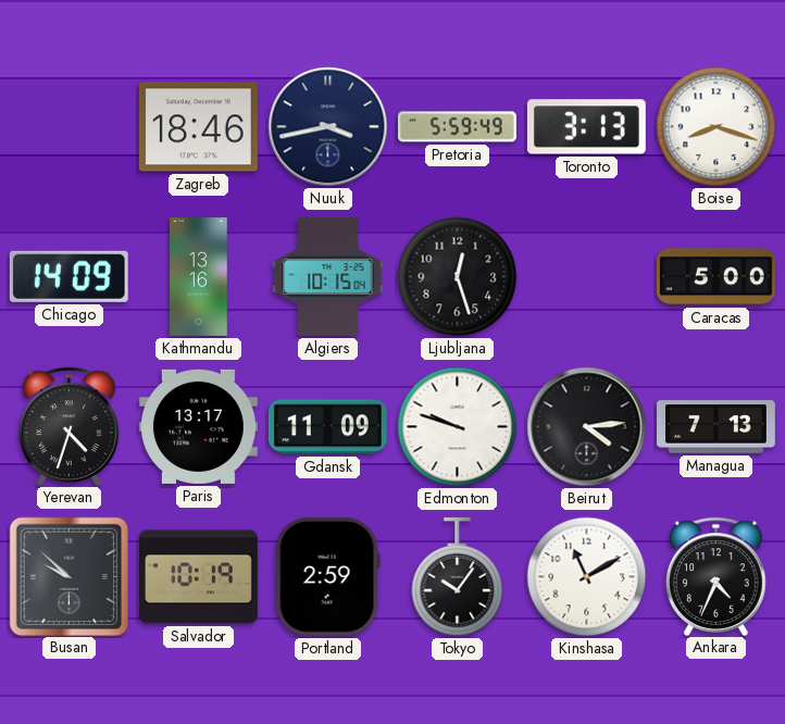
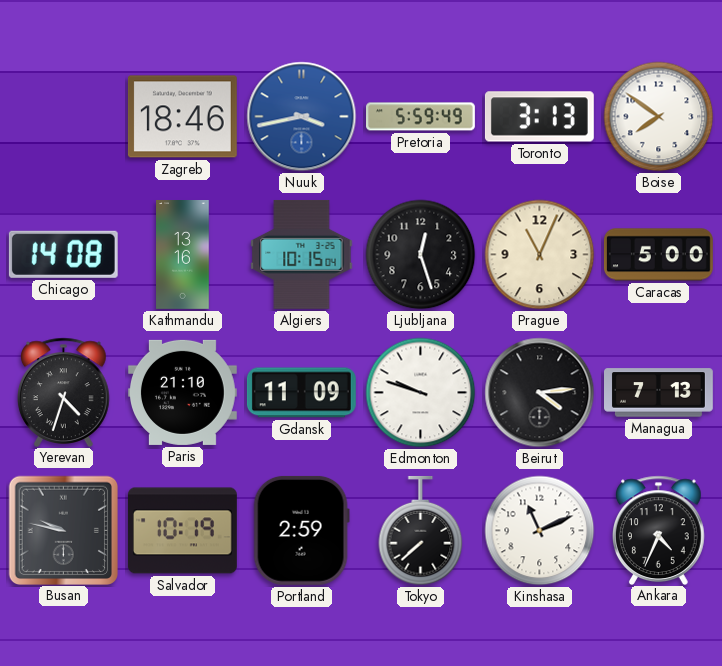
Nuuk dial: navy -> blue
Boise: 8:18 -> 7:51
Chicago: 14:09 -> 14:08
Prague: none -> 11:04
Paris: 13:17 -> 21:10
Busan: 9:52 -> 9:47
Tokyo: 10:06 -> 7:38
Kinshasa: 11:10 -> 11:11
